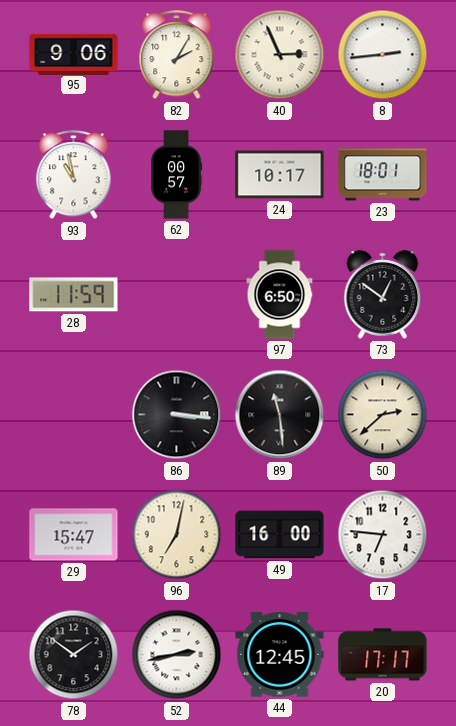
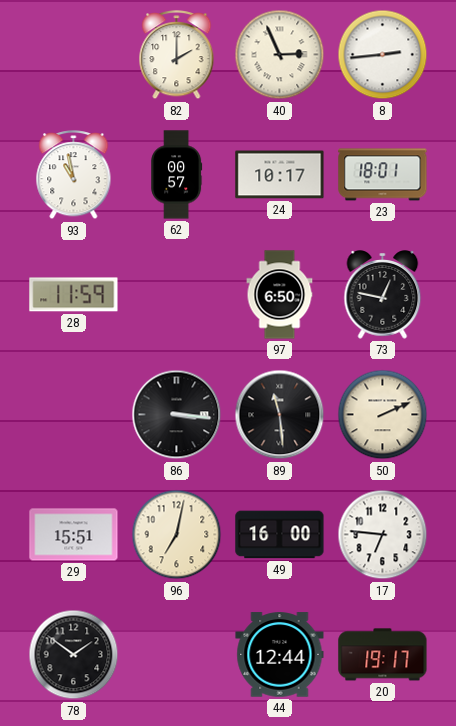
95: 9:06 -> none
82: 2:05 -> 2:00
73: 12:51 -> 12:47
50: 2:38 -> 2:11
29: 15:47 -> 15:51
52: 2:43 -> none
44: 12:45 -> 12:44
20: 17:17 -> 19:17
